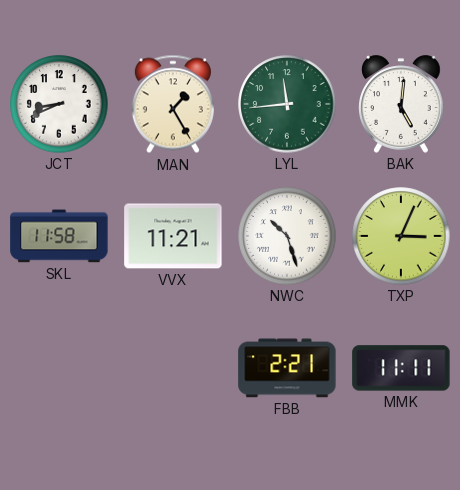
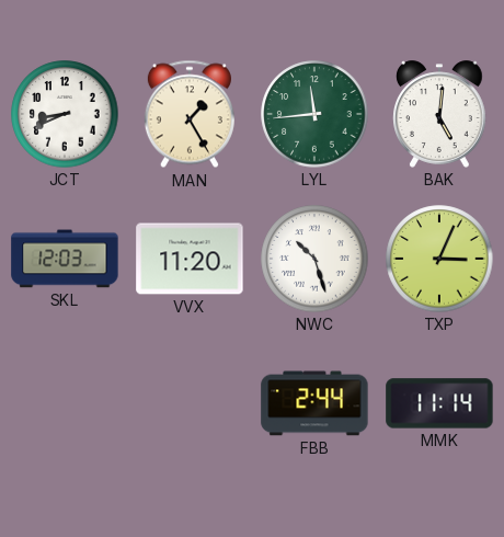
SKL: 11:58 -> 12:03
VVX: 11:21 -> 11:20
FBB: 2:21 -> 2:44
MMK: 11:11 -> 11:14
